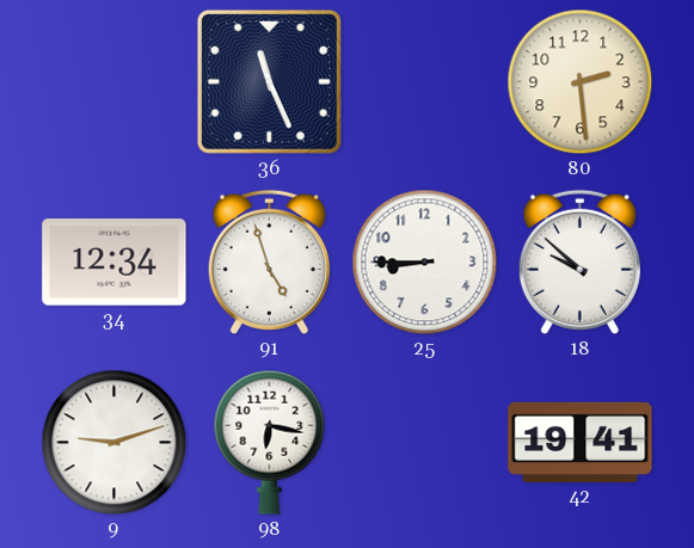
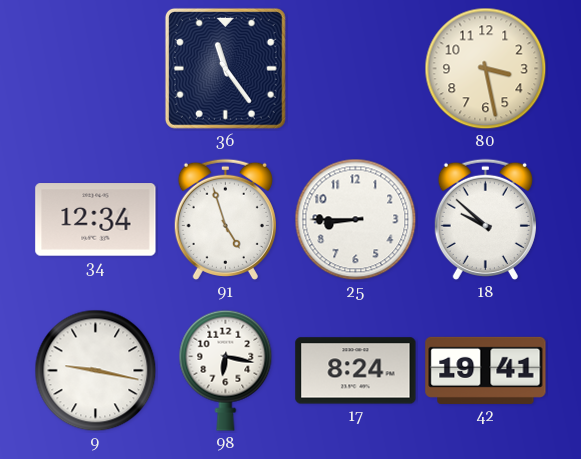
36: 11:26 -> 11:24
80: 2:29 -> 3:28
9: 9:12 -> 9:17
17: none -> 8:24
